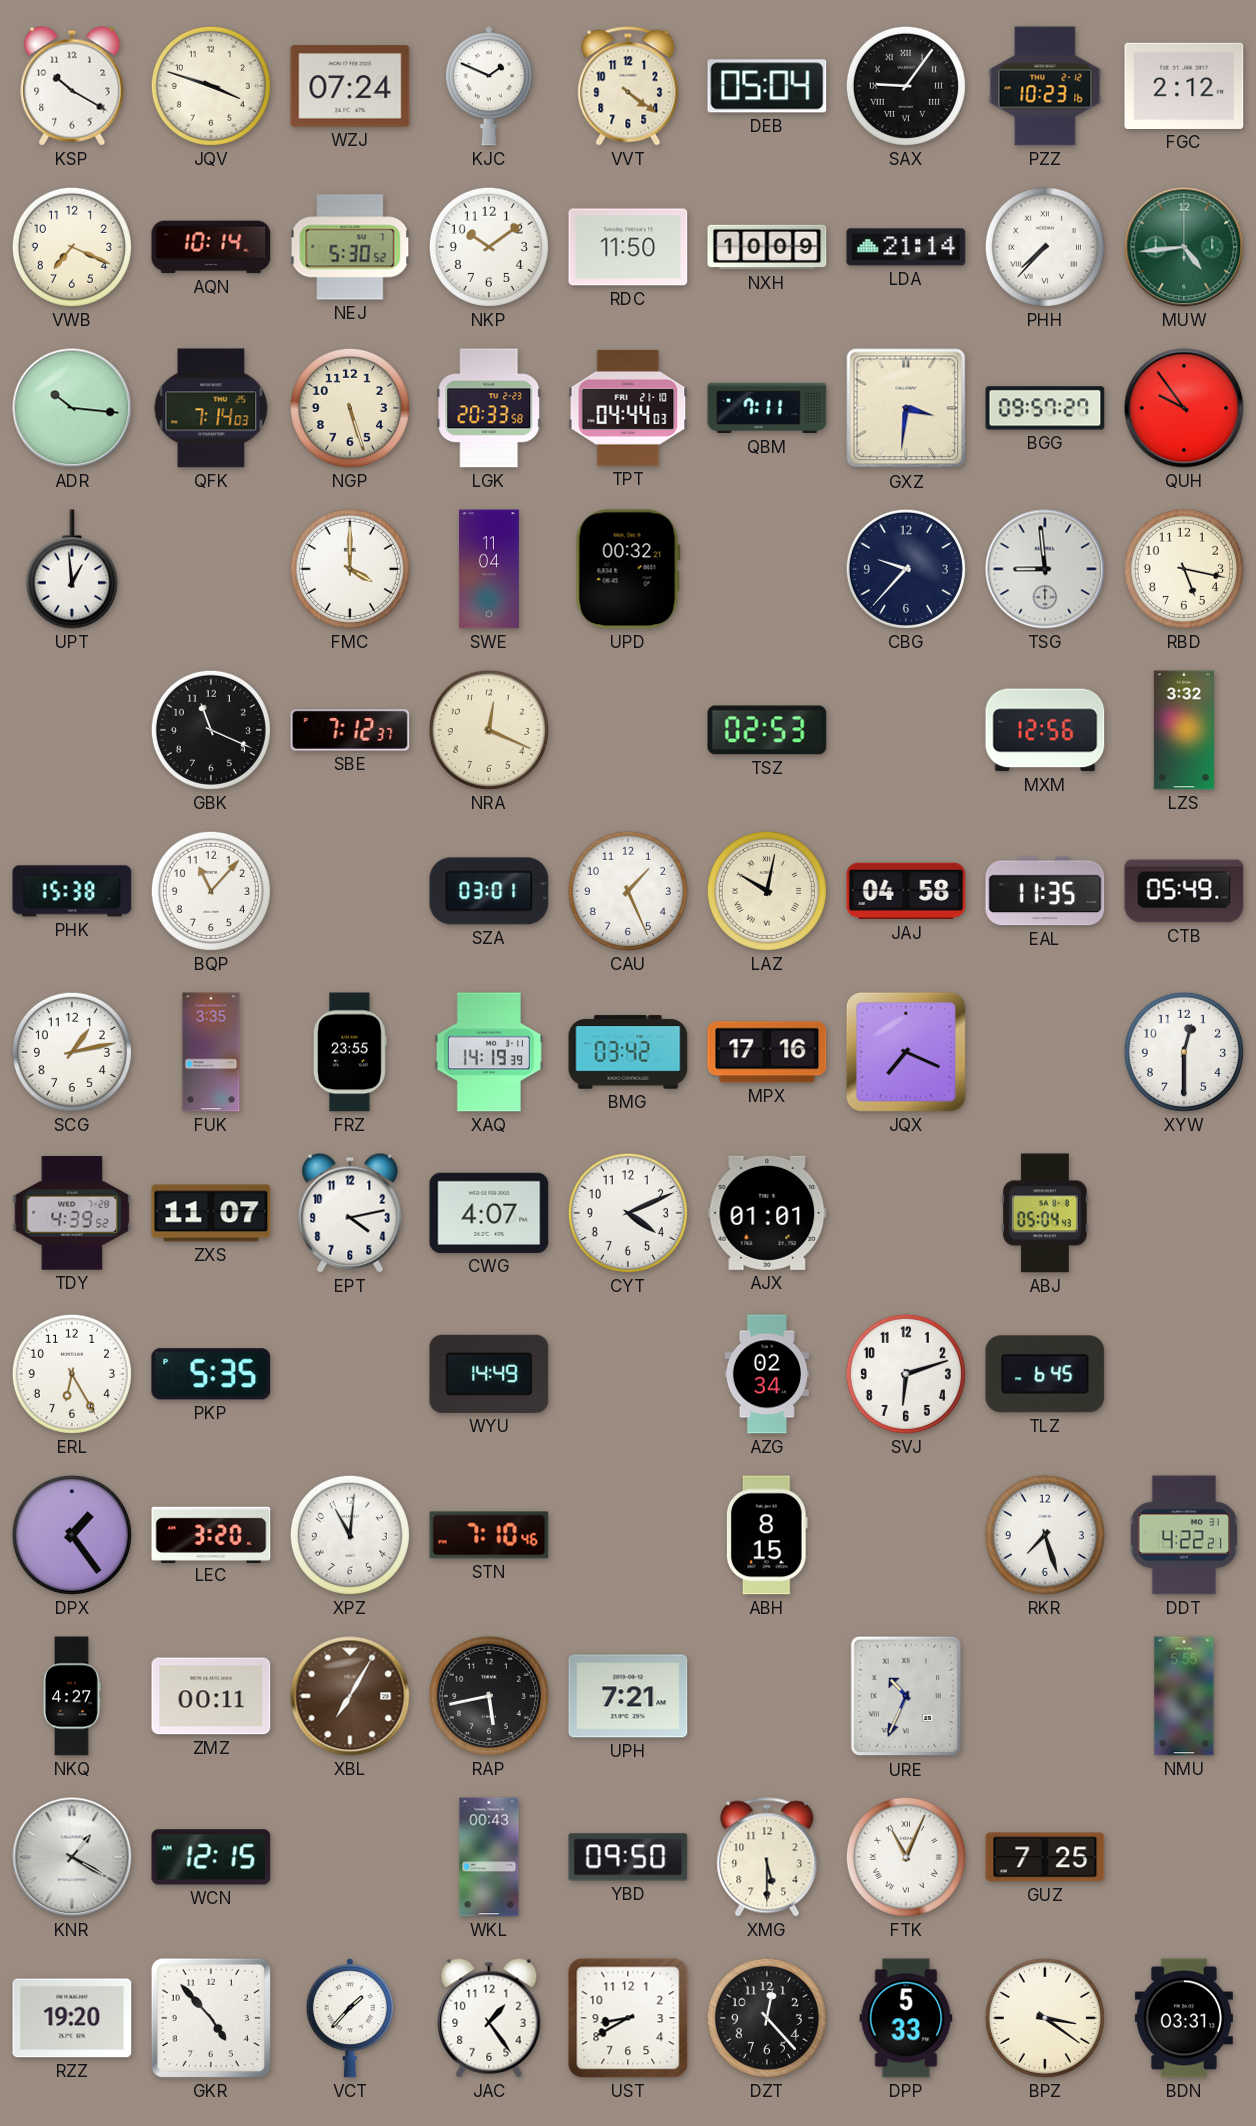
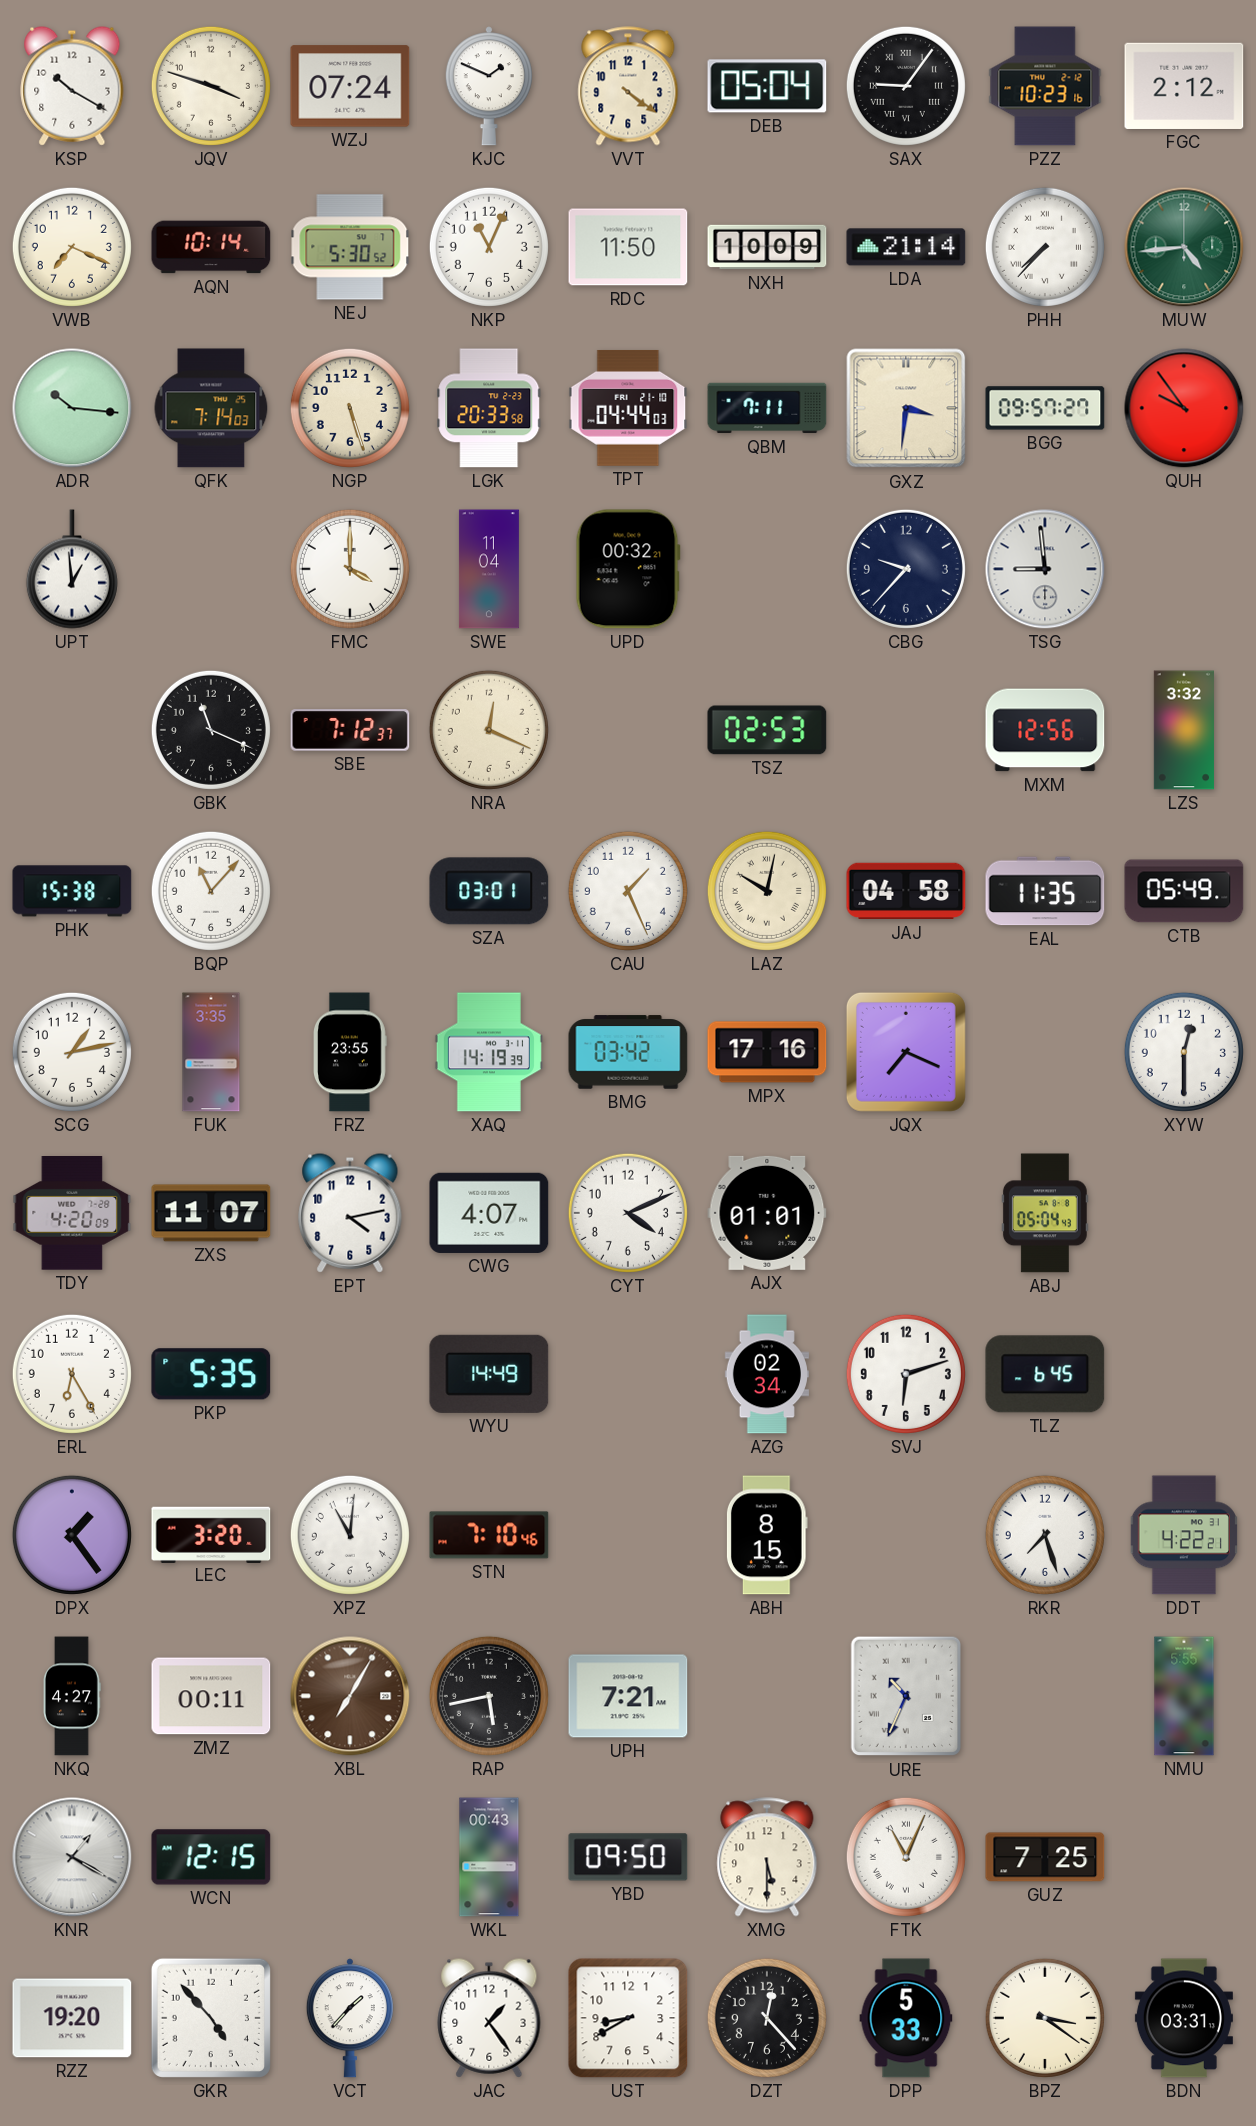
NKP: 10:09 -> 11:04
RBD: 5:17 -> none
TDY: 4:39 -> 4:20
